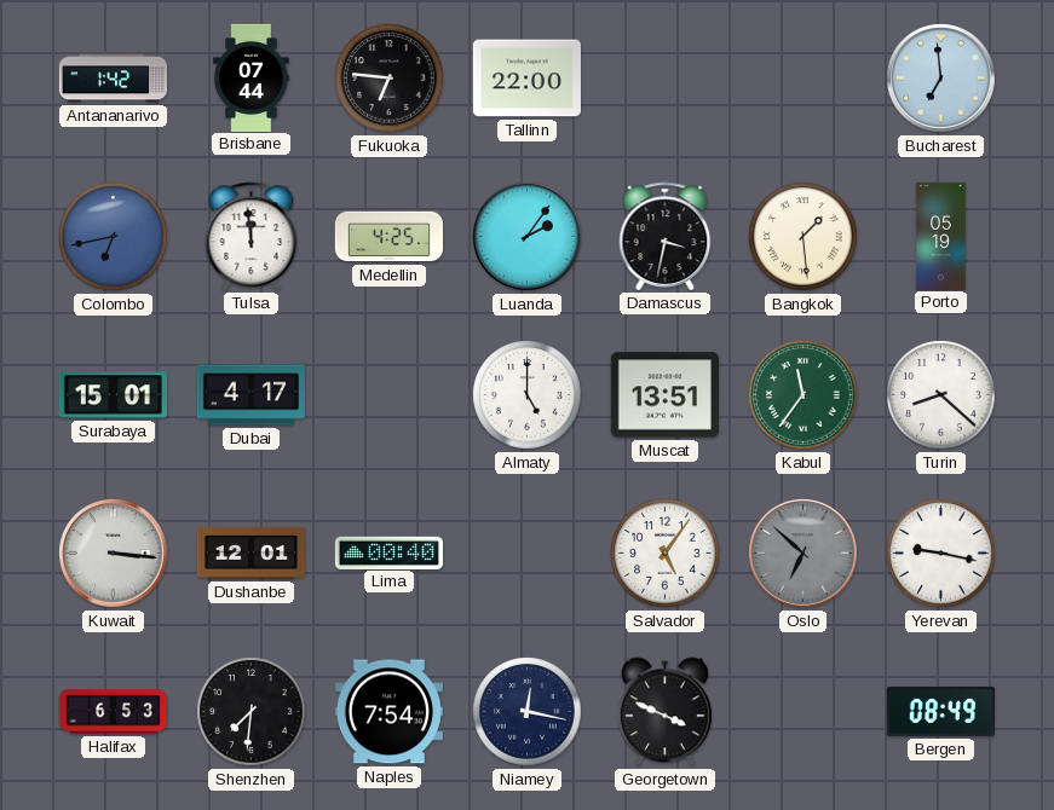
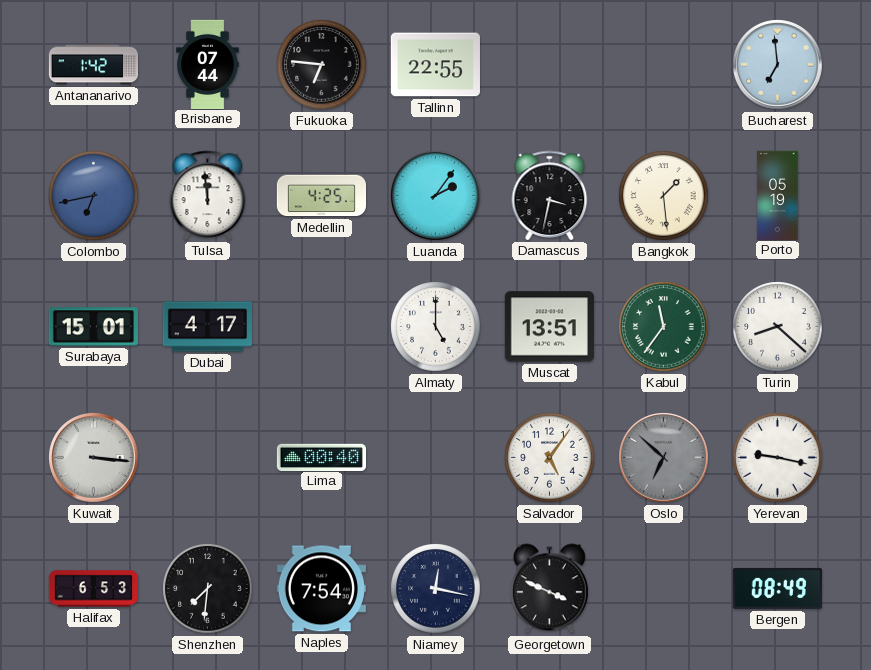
Tallinn: 22:00 -> 22:55
Dushanbe: 12:01 -> none
